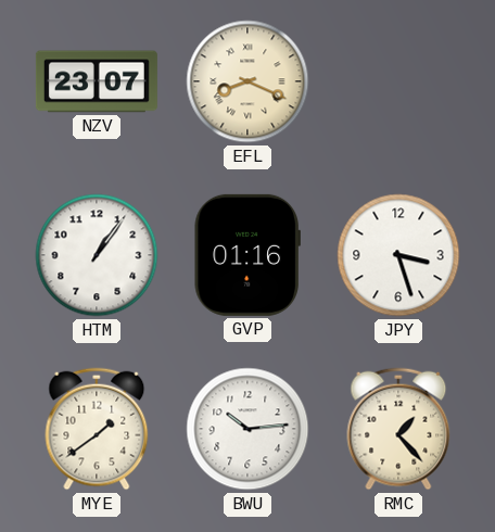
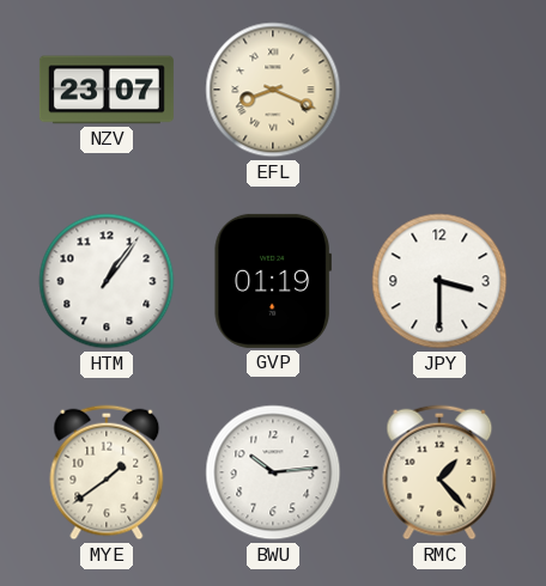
GVP: 01:16 -> 01:19
JPY: 3:27 -> 3:30
